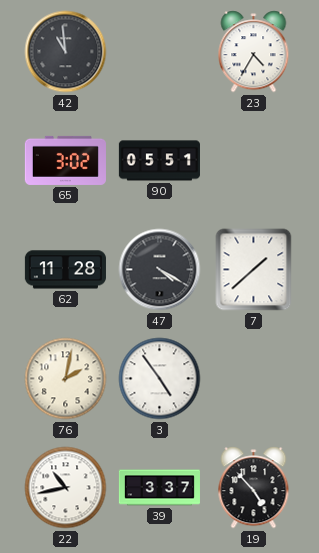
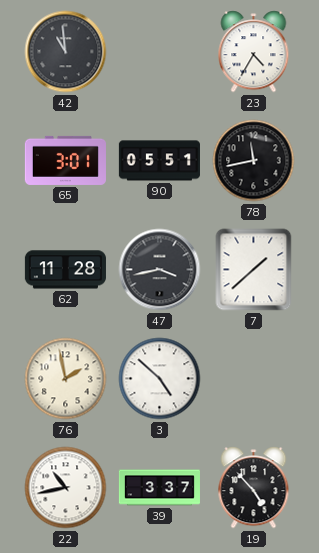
65: 3:02 -> 3:01
78: none -> 11:43
47: 4:20 -> 3:43
76: 2:02 -> 1:58
3: 4:54 -> 4:52
